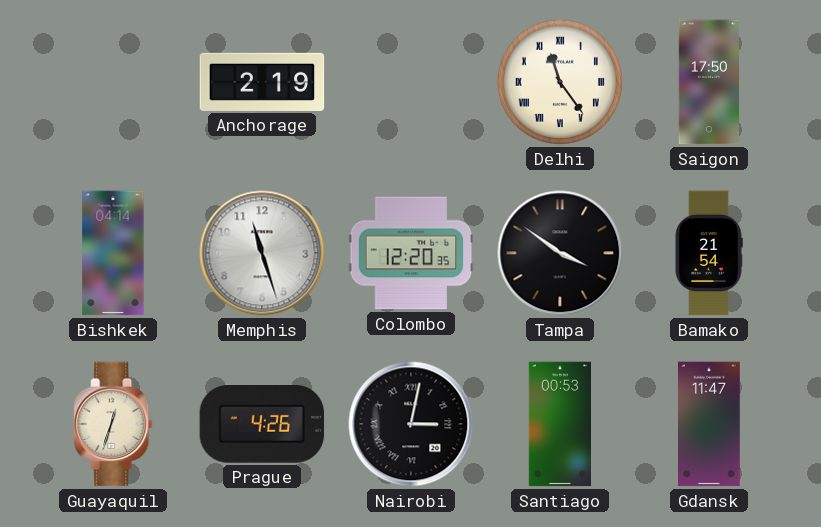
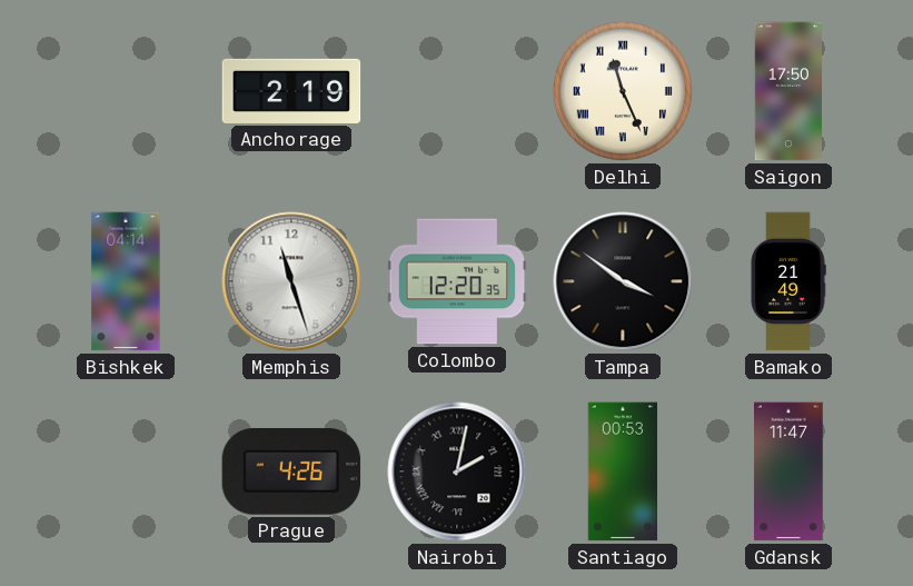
Delhi: 11:24 -> 11:26
Bamako: 21:54 -> 21:49
Guayaquil: 12:33 -> none
Nairobi: 3:02 -> 2:02
